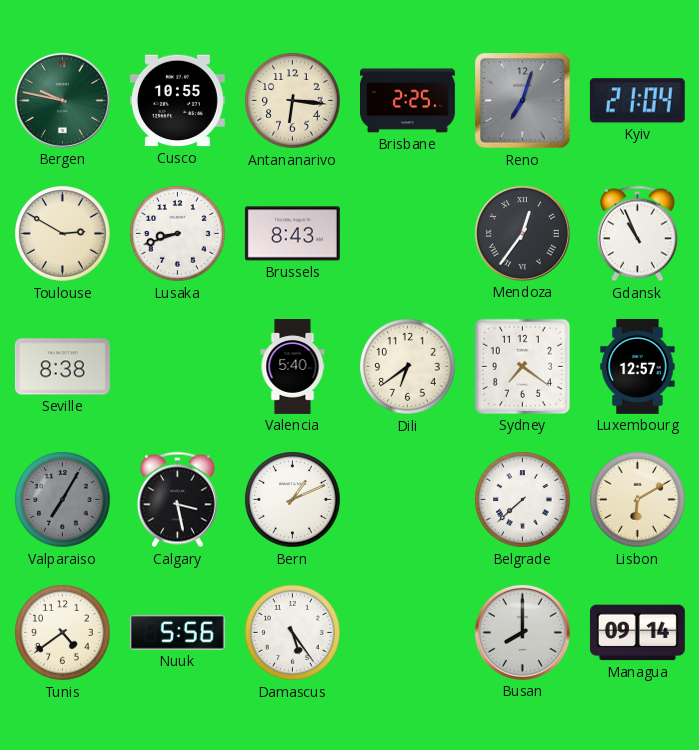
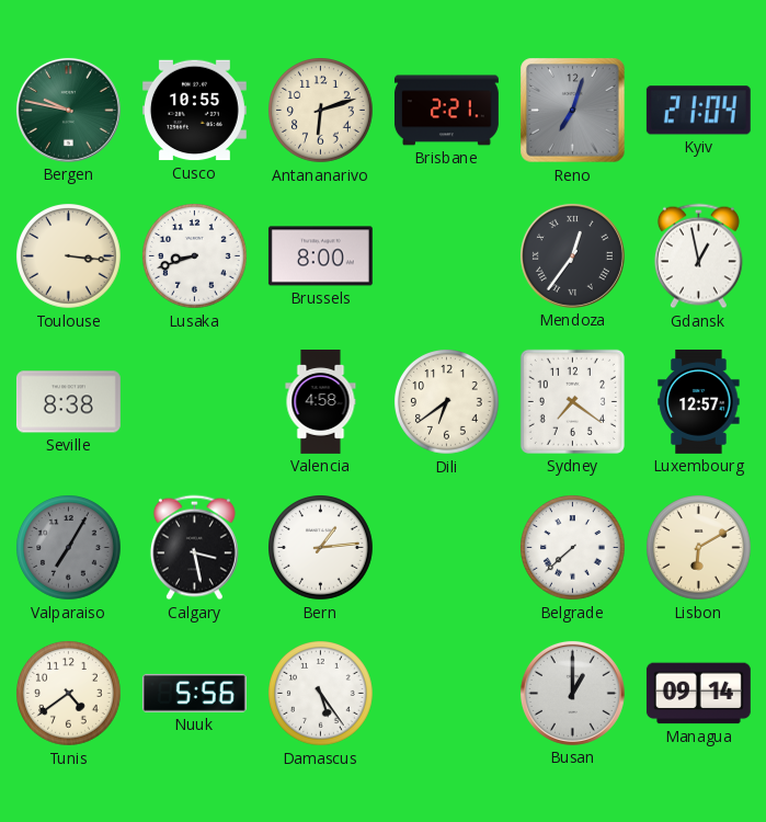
Antananarivo: 6:16 -> 6:12
Brisbane: 2:25 -> 2:21
Toulouse: 2:50 -> 3:16
Brussels: 8:43 -> 8:00
Gdansk: 10:56 -> 12:58
Valencia: 5:40 -> 4:58
Bern: 1:11 -> 1:14
Busan: 8:00 -> 1:00
